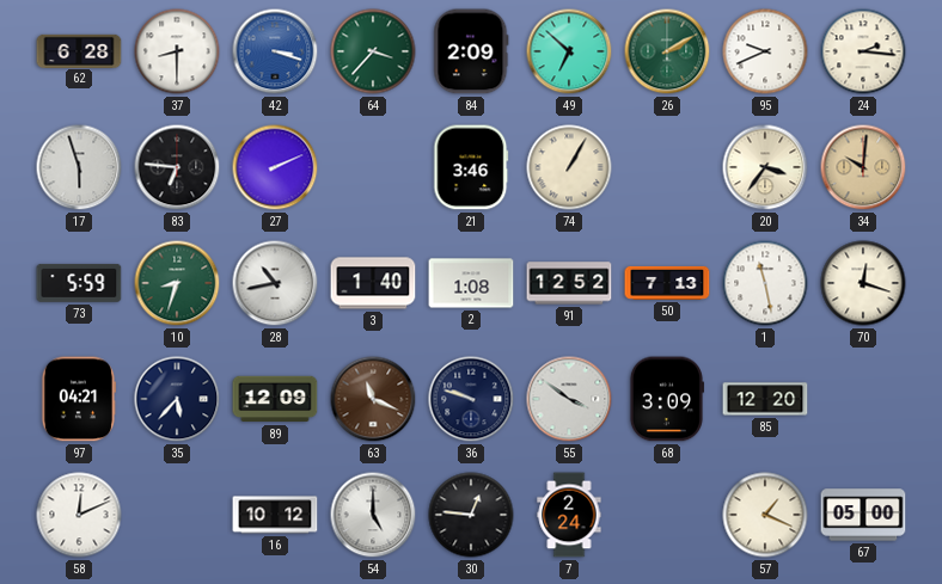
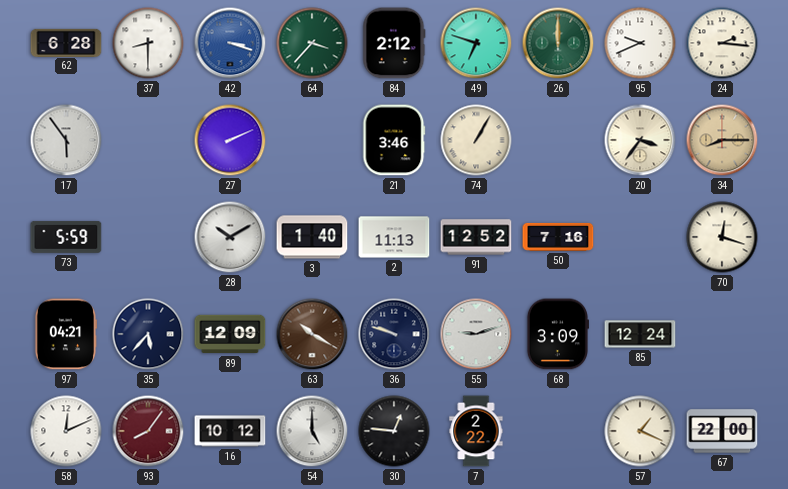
84: 2:09 -> 2:12
49: 6:52 -> 6:48
26: 2:10 -> 12:00
17: 5:57 -> 5:54
83: 6:46 -> none
34: 10:01 -> 8:15
10: 8:33 -> none
28: 10:43 -> 10:10
2: 1:08 -> 11:13
50: 7:13 -> 7:16
1: 11:28 -> none
63: 11:19 -> 10:20
55: 3:51 -> 9:12
85: 12:20 -> 12:24
93: none -> 8:06
7: 2:24 -> 2:22
67: 05:00 -> 22:00
